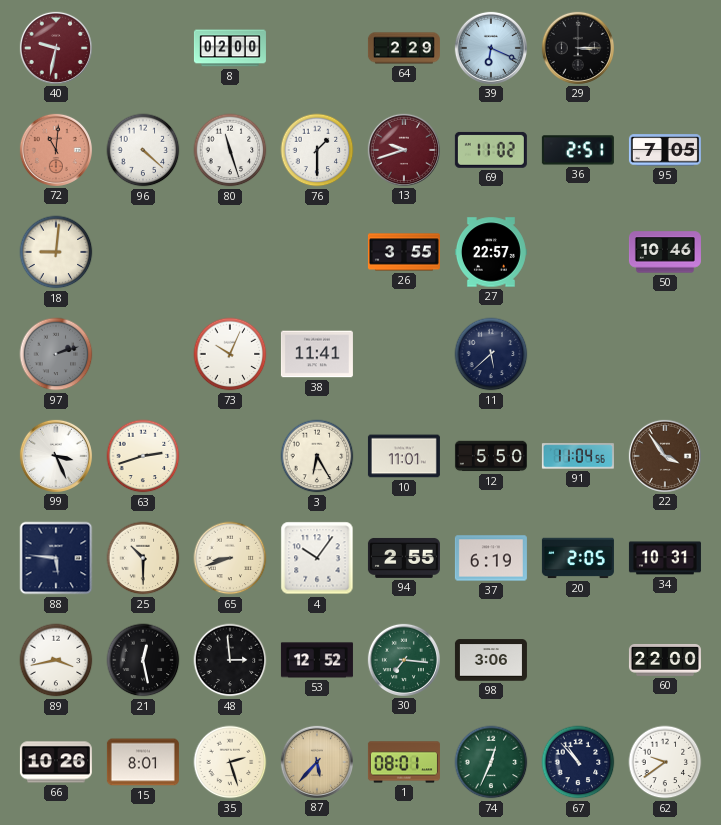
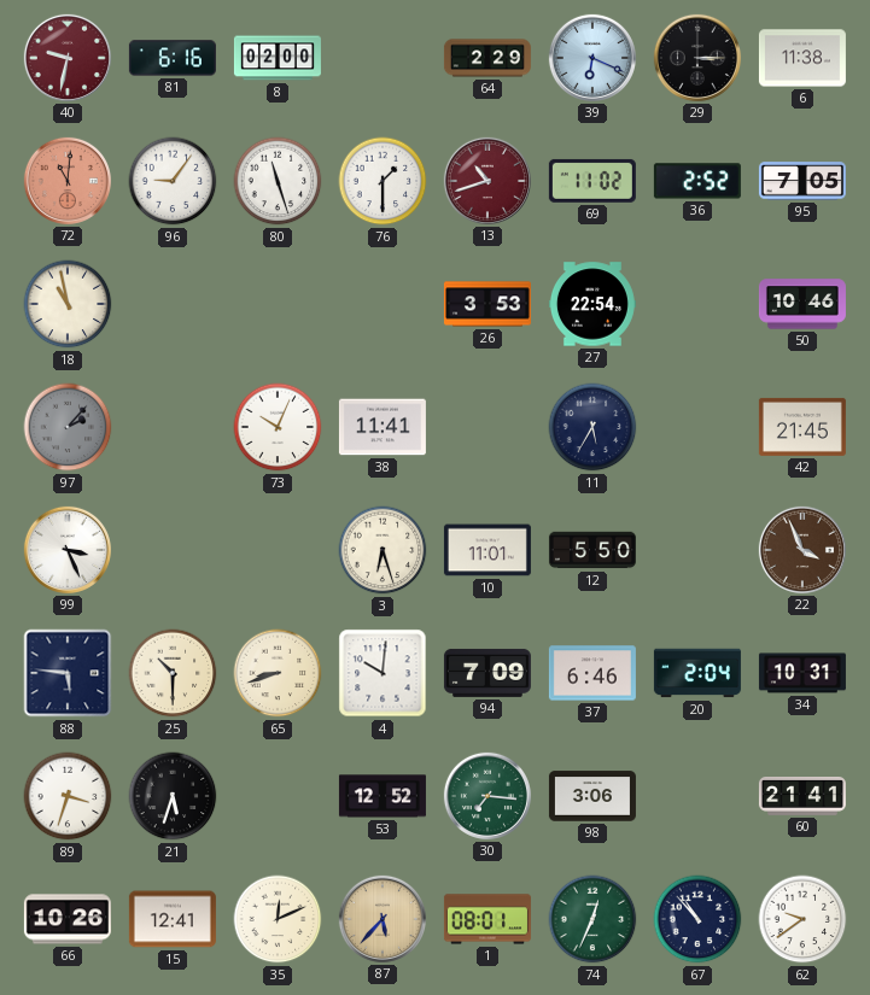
81: none -> 6:16
6: none -> 11:38
96: 4:22 -> 9:06
13: 9:42 -> 10:42
36: 2:51 -> 2:52
18: 9:01 -> 10:58
26: 3:55 -> 3:53
27: 22:57 -> 22:54
97: 2:12 -> 2:07
11: 5:38 -> 5:35
42: none -> 21:45
63: 2:42 -> none
3: 6:25 -> 6:27
91: 11:04 -> none
22: 3:54 -> 3:56
4: 10:06 -> 10:01
94: 2:55 -> 7:09
37: 6:19 -> 6:46
20: 2:05 -> 2:04
89: 3:43 -> 3:33
21: 12:28 -> 5:33
48: 2:59 -> none
60: 22:00 -> 21:41
15: 8:01 -> 12:41
35: 2:27 -> 12:11
